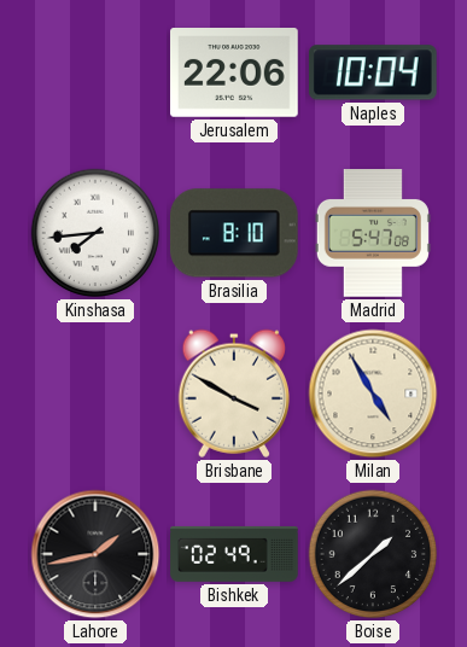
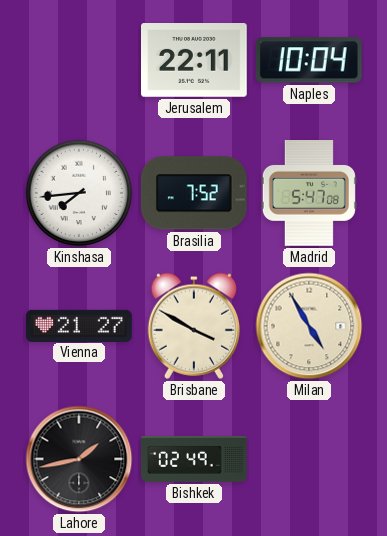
Jerusalem: 22:06 -> 22:11
Brasilia: 8:10 -> 7:52
Vienna: none -> 21:27
Boise: 1:38 -> none
